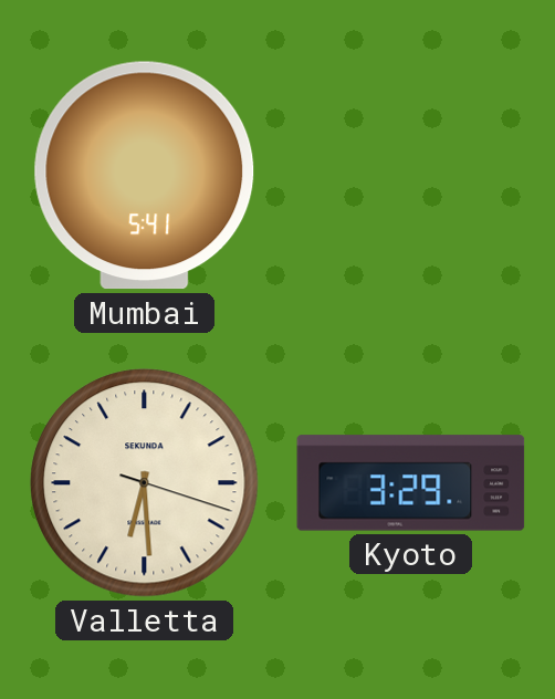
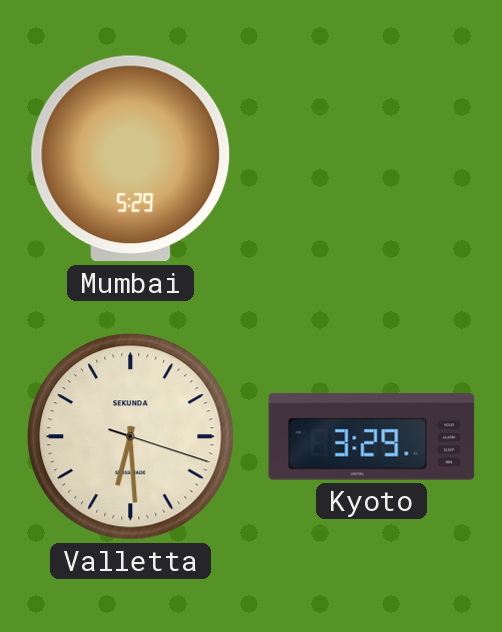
Mumbai: 5:41 -> 5:29
